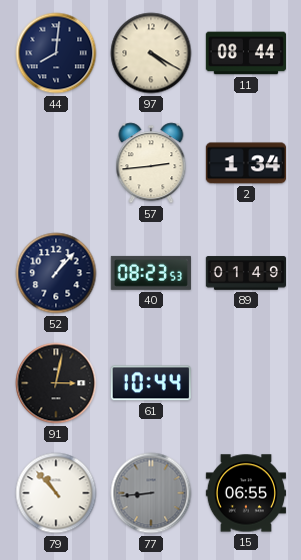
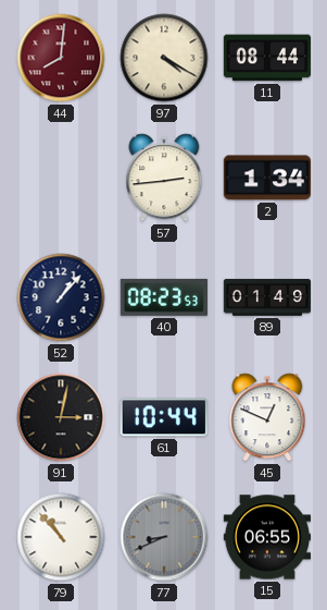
44 dial: navy -> burgundy
45: none -> 12:49
77: 8:44 -> 8:41
